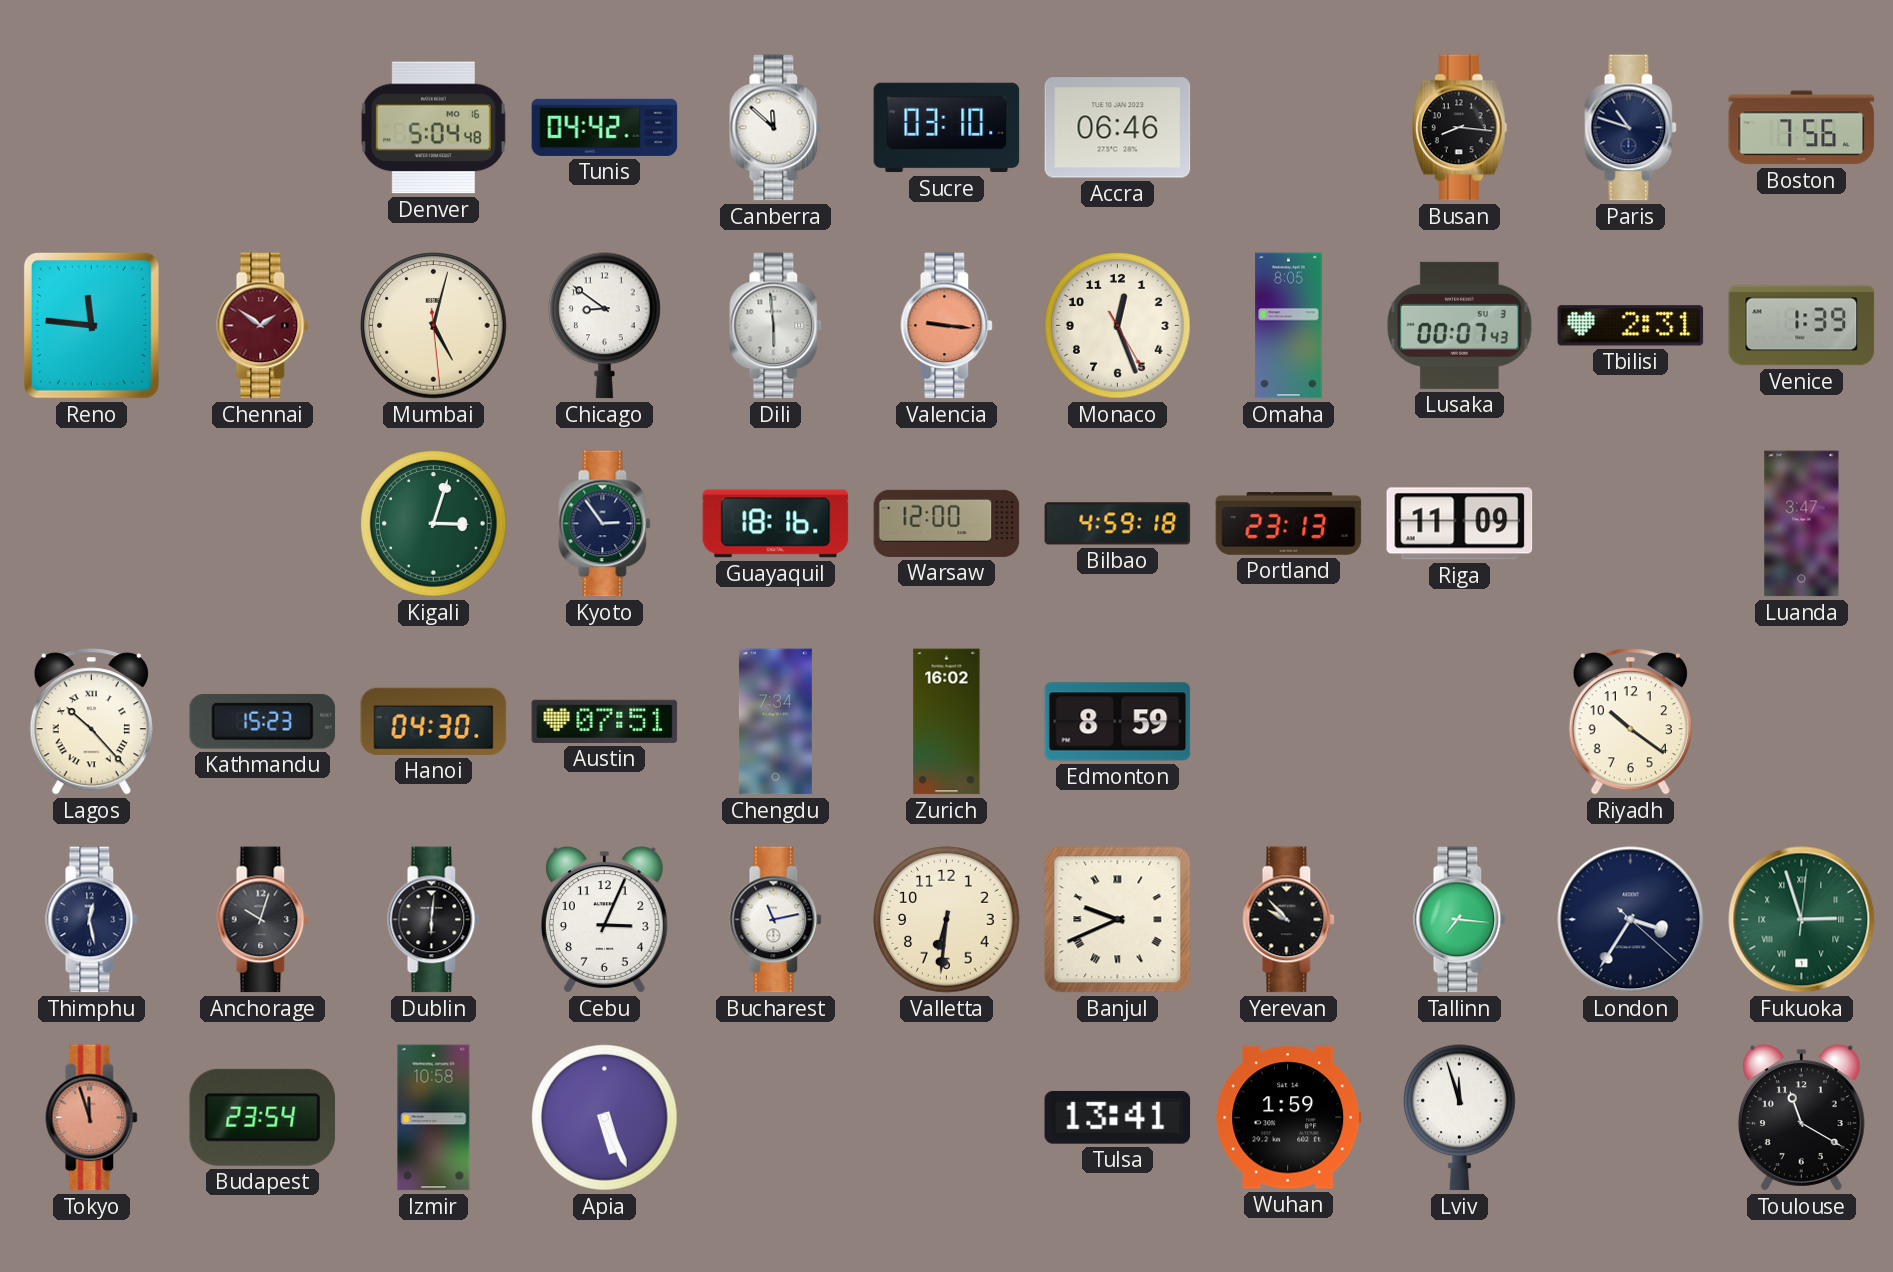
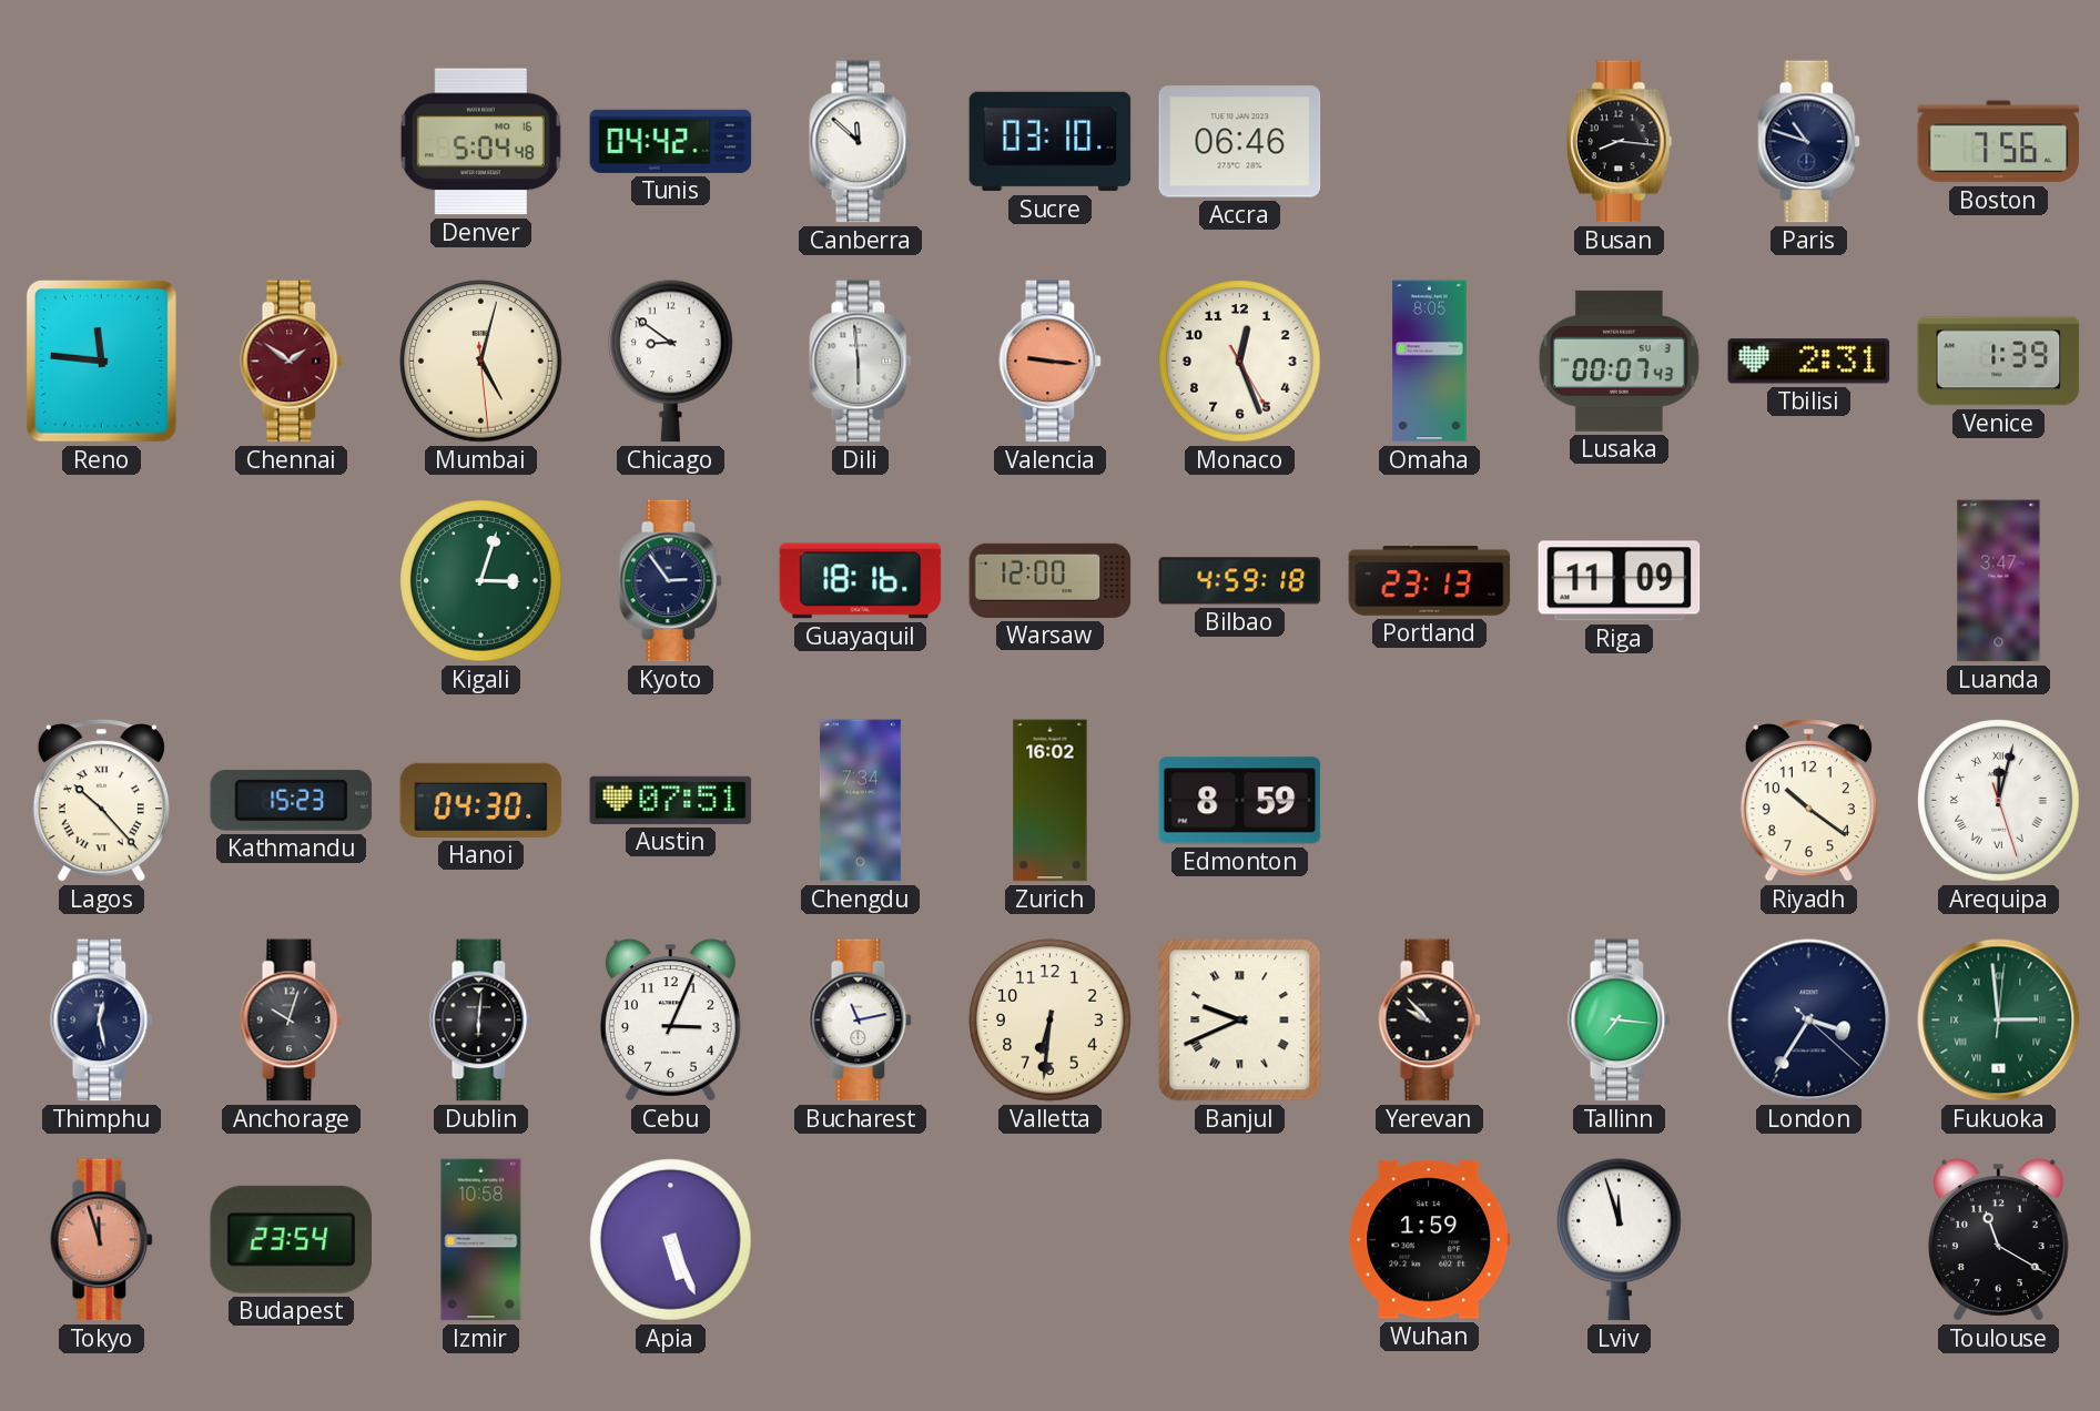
Arequipa: none -> 12:02
Fukuoka: 2:57 -> 2:59
Tulsa: 13:41 -> none
